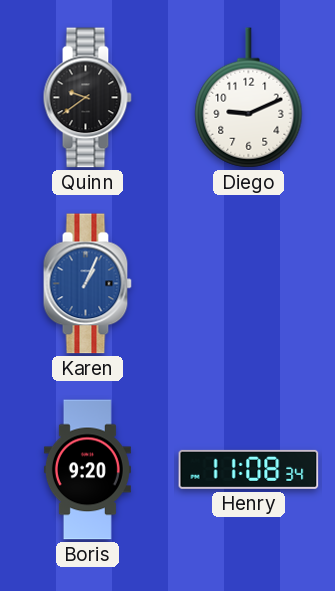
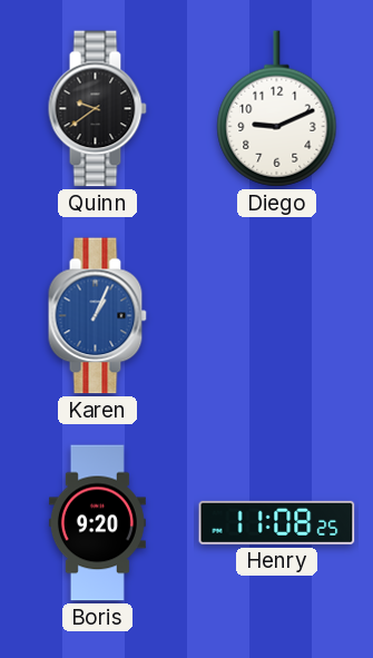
Henry: 11:08:34 -> 11:08:25
